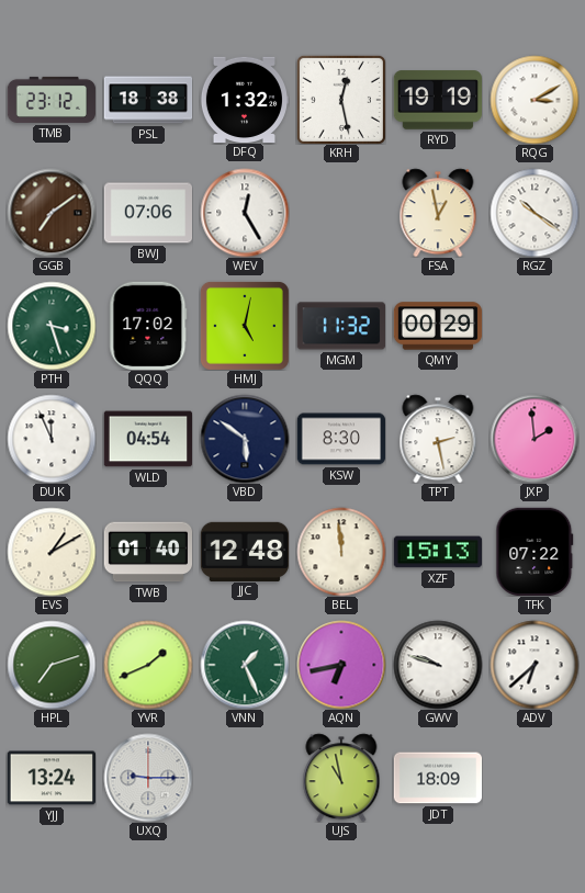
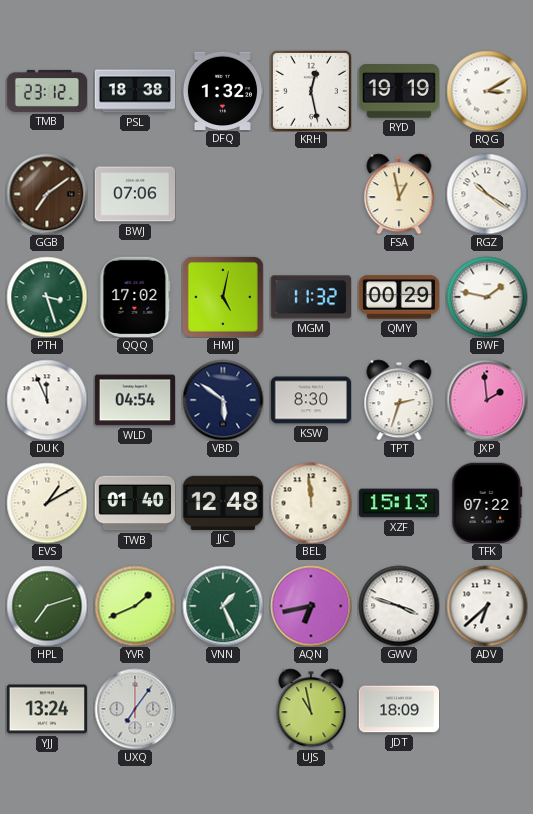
WEV: 12:25 -> none
BWF: none -> 1:47
TPT: 2:28 -> 2:33
GWV: 9:48 -> 3:48
UXQ: 9:15 -> 7:06
